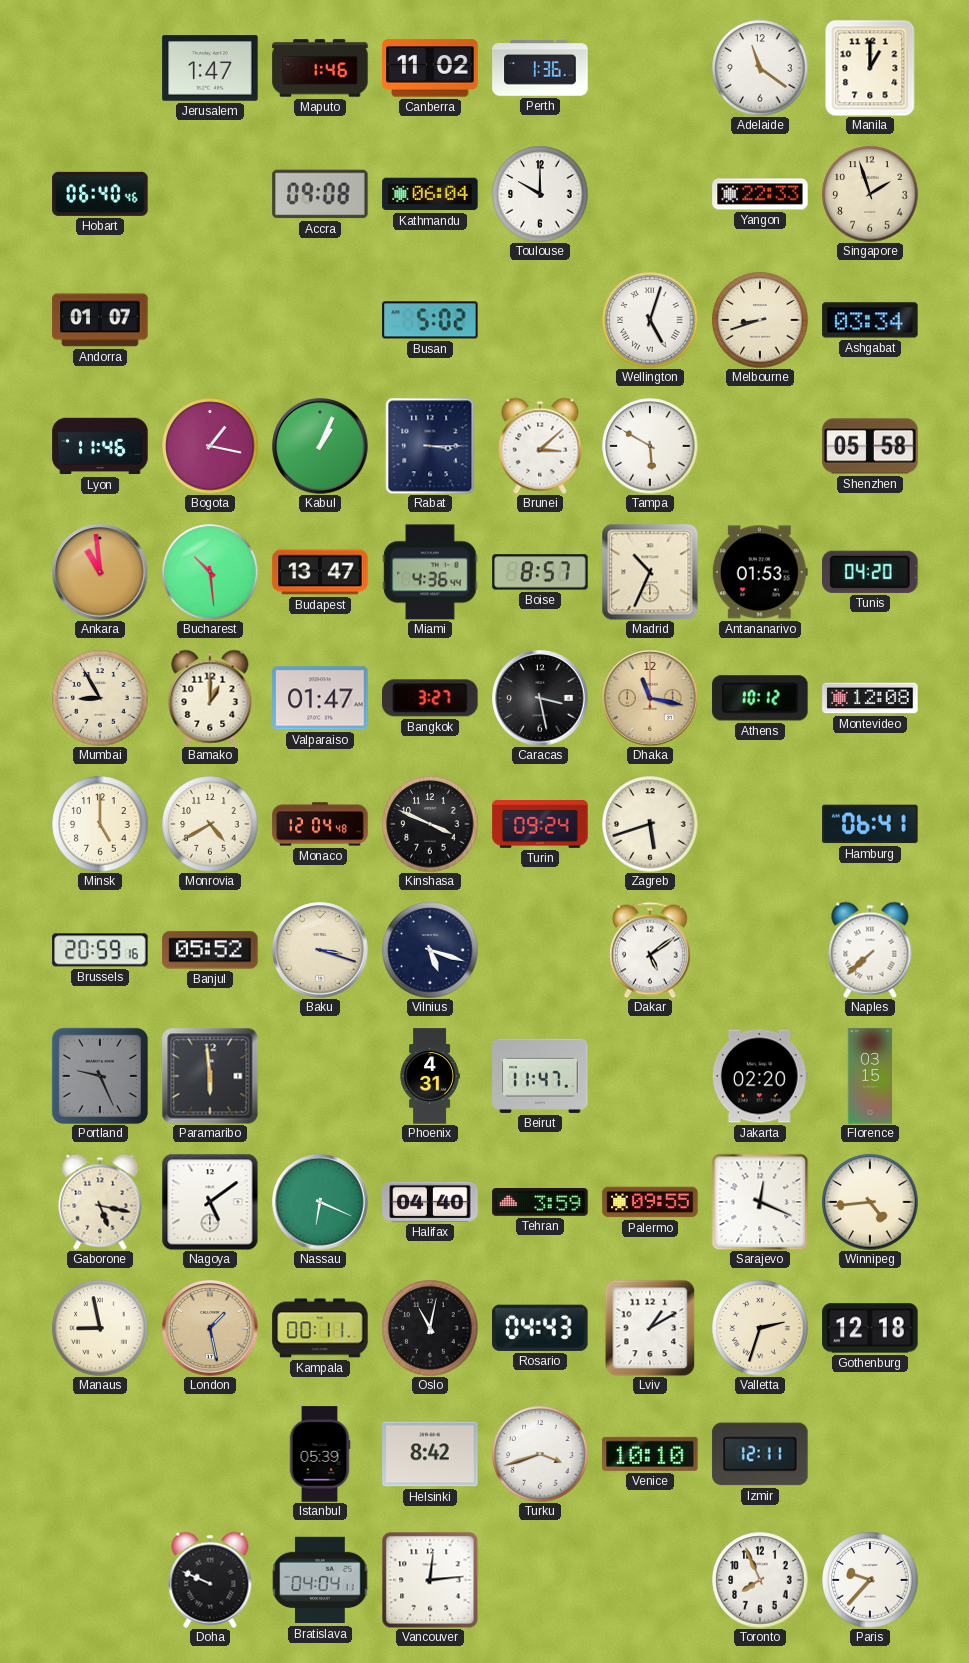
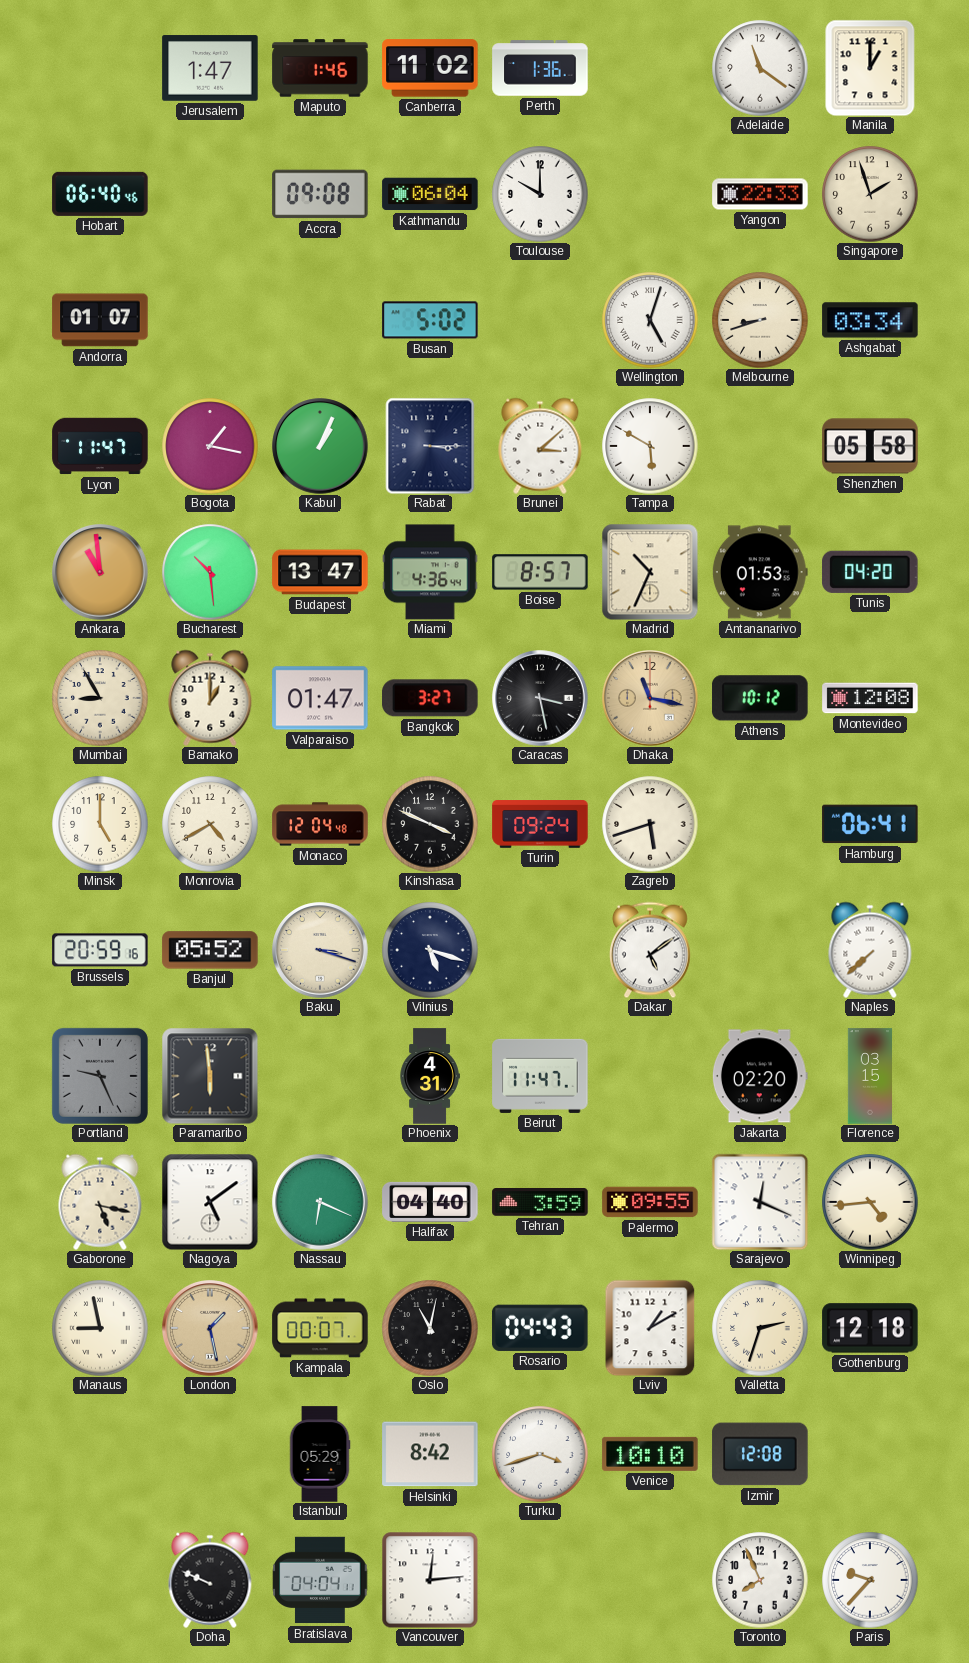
Lyon: 11:46 -> 11:47
Kampala: 00:11 -> 00:07
Istanbul: 05:39 -> 05:29
Izmir: 12:11 -> 12:08
